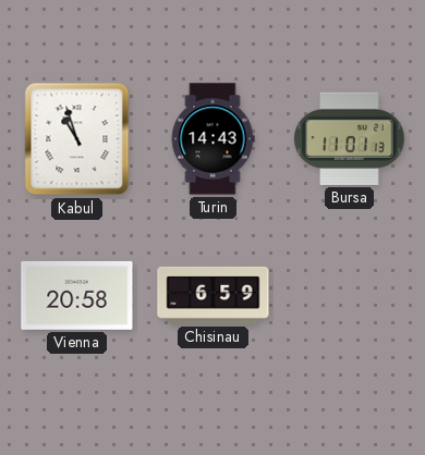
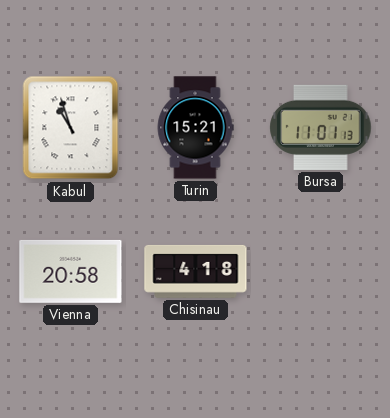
Turin: 14:43 -> 15:21
Chisinau: 6:59 -> 4:18
